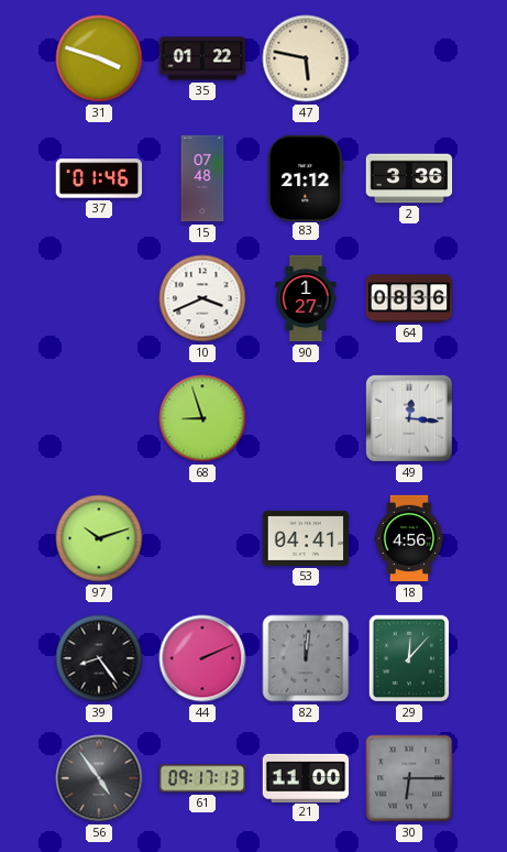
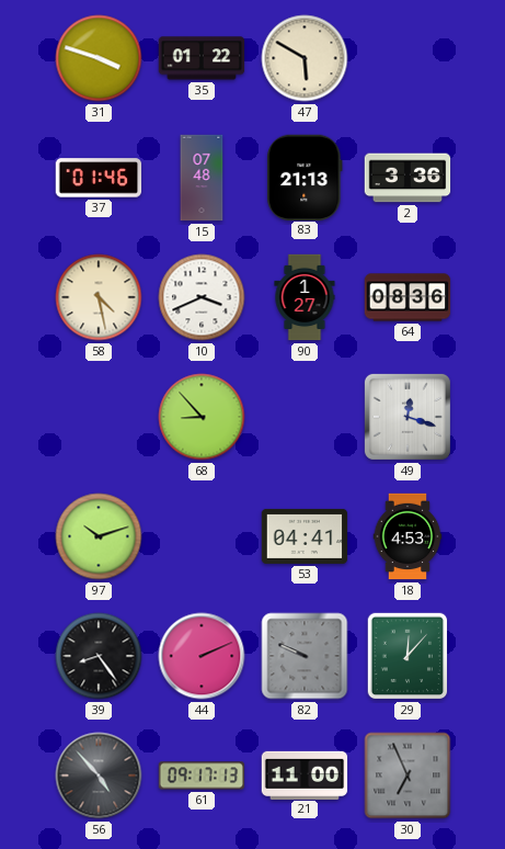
47: 5:47 -> 5:50
83: 21:12 -> 21:13
58: none -> 4:28
68: 8:57 -> 8:53
49: 12:16 -> 12:18
18: 4:56 -> 4:53
82: 12:01 -> 9:49
56: 4:54 -> 4:53
30: 6:15 -> 6:56
